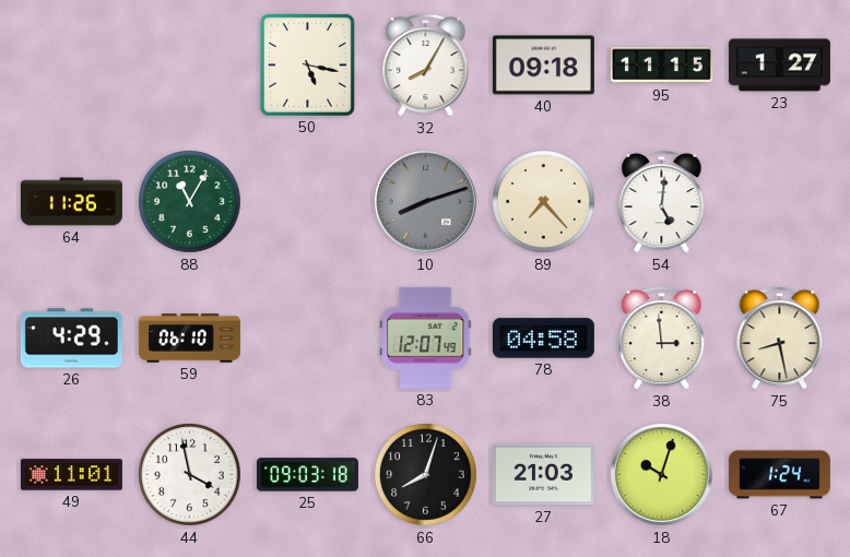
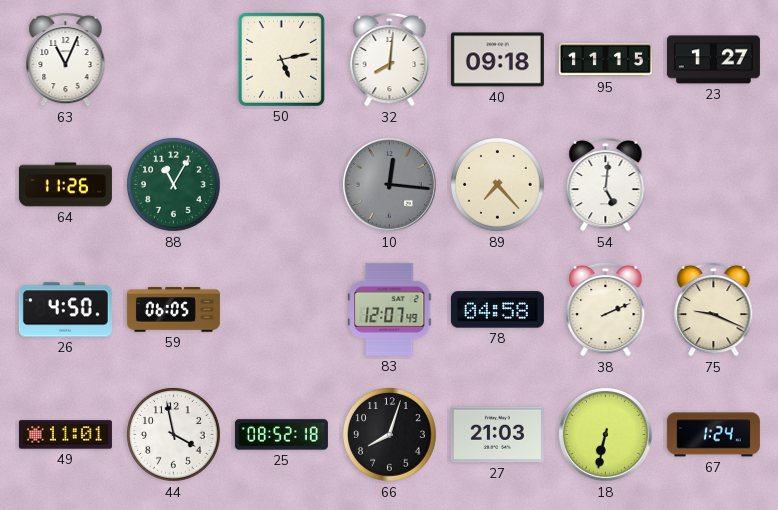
63: none -> 11:04
50: 5:17 -> 5:13
32: 8:05 -> 8:01
10: 8:12 -> 12:16
26: 4:29 -> 4:50
59: 06:10 -> 06:05
38: 2:59 -> 2:11
75: 8:28 -> 9:19
25: 09:03 -> 08:52
18: 10:03 -> 6:32
